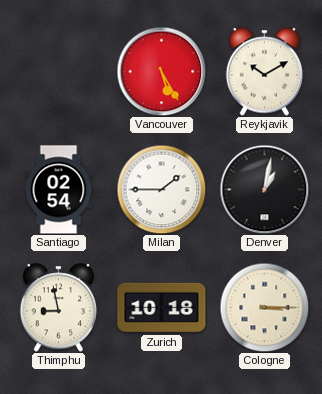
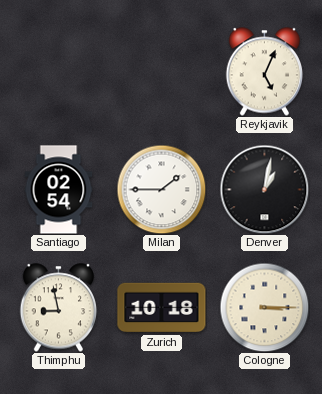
Vancouver: 5:25 -> none
Reykjavik: 10:10 -> 5:04
